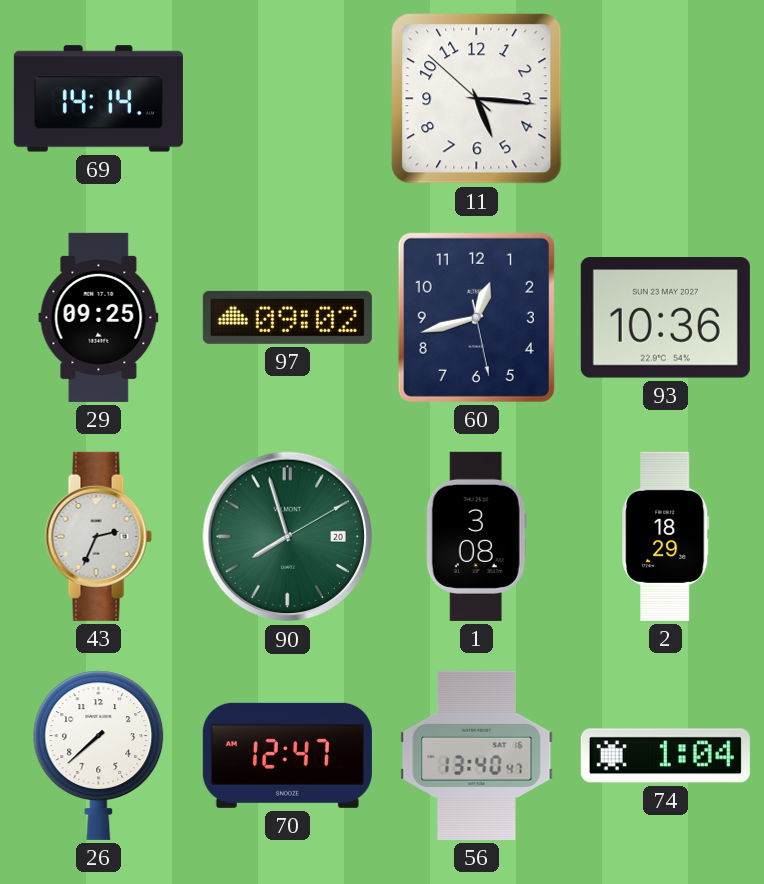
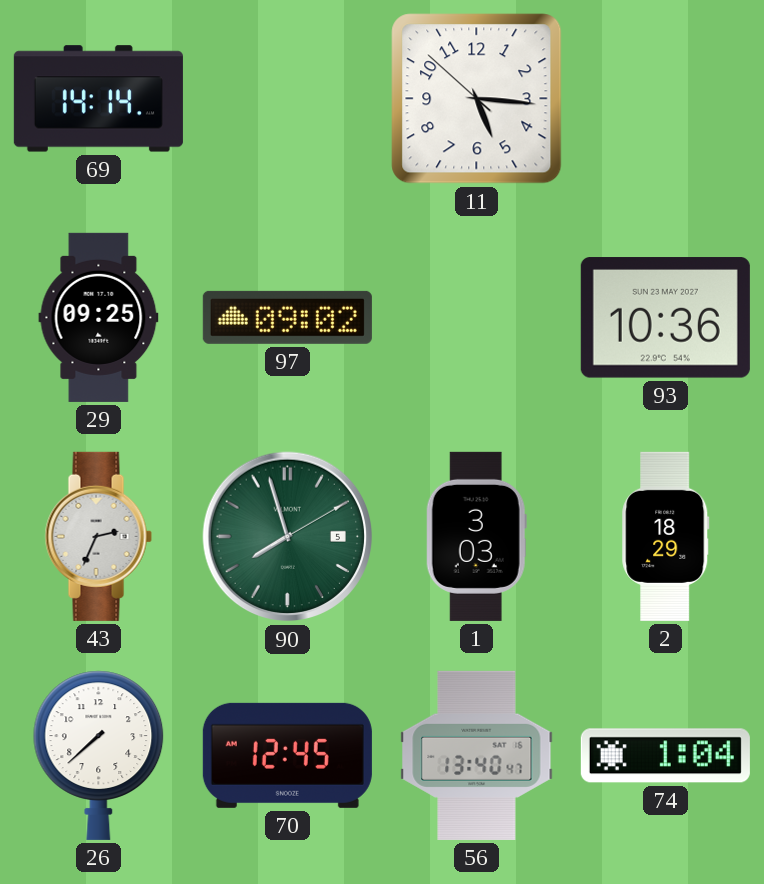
60: 12:42 -> none
90 date: 20 -> 5
1: 3:08 -> 3:03
70: 12:47 -> 12:45
